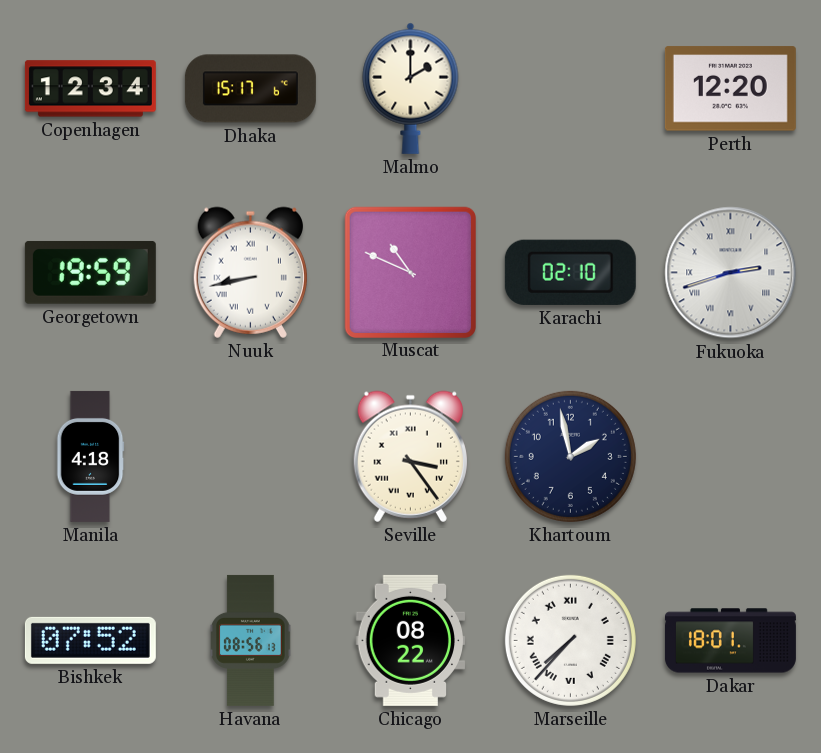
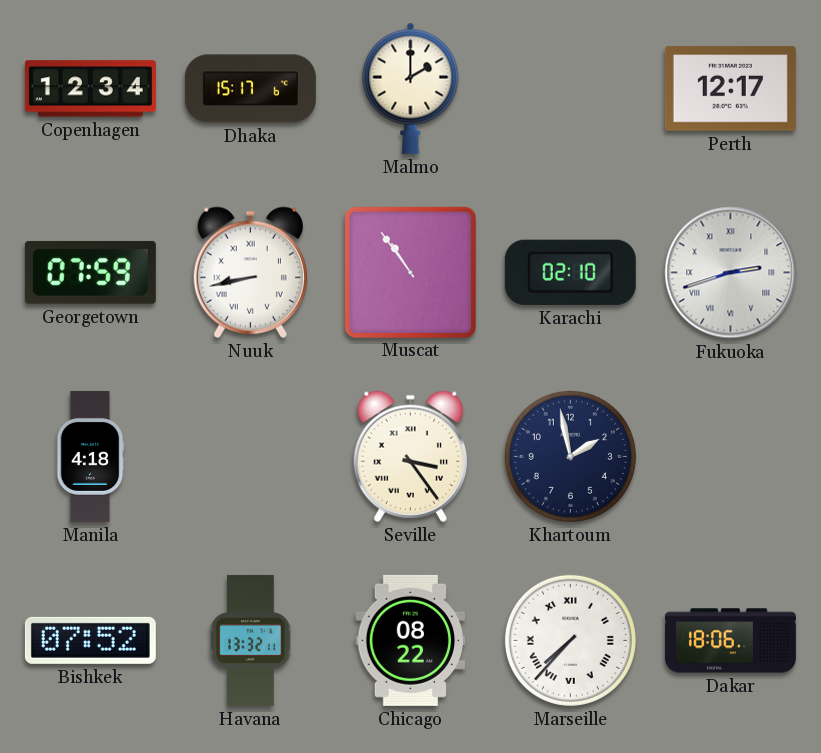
Perth: 12:20 -> 12:17
Georgetown: 19:59 -> 07:59
Muscat: 10:49 -> 10:54
Havana: 08:56 -> 13:32
Dakar: 18:01 -> 18:06
